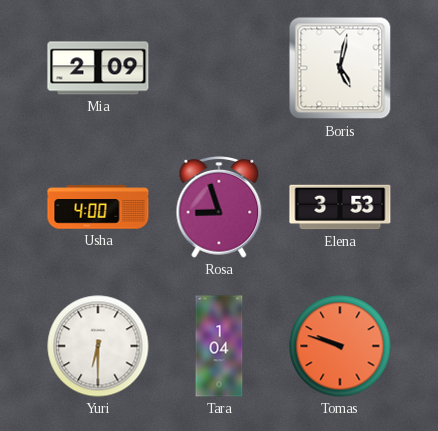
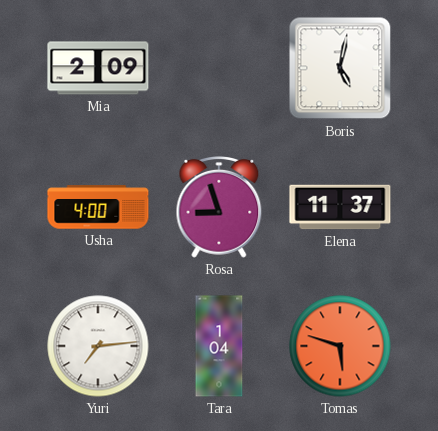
Elena: 3:53 -> 11:37
Yuri: 6:30 -> 7:14
Tomas: 9:48 -> 5:48
